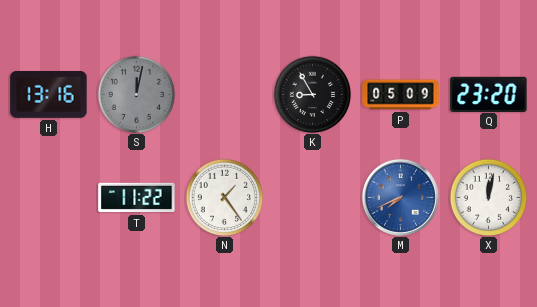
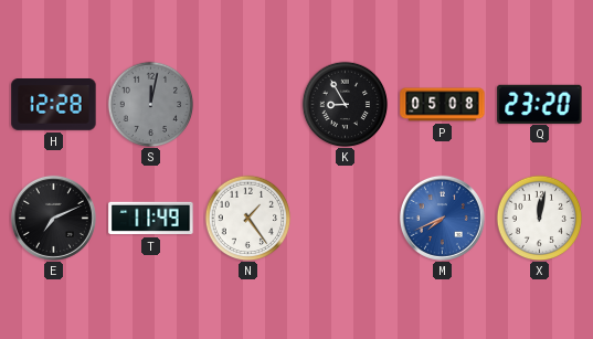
H: 13:16 -> 12:28
P: 05:09 -> 05:08
E: none -> 7:11
T: 11:22 -> 11:49
